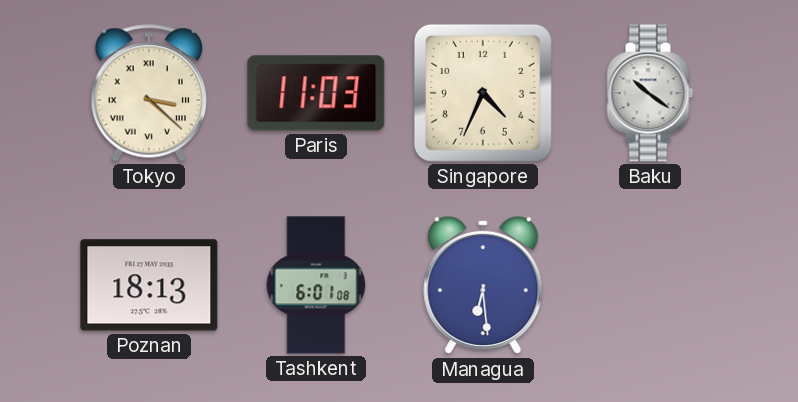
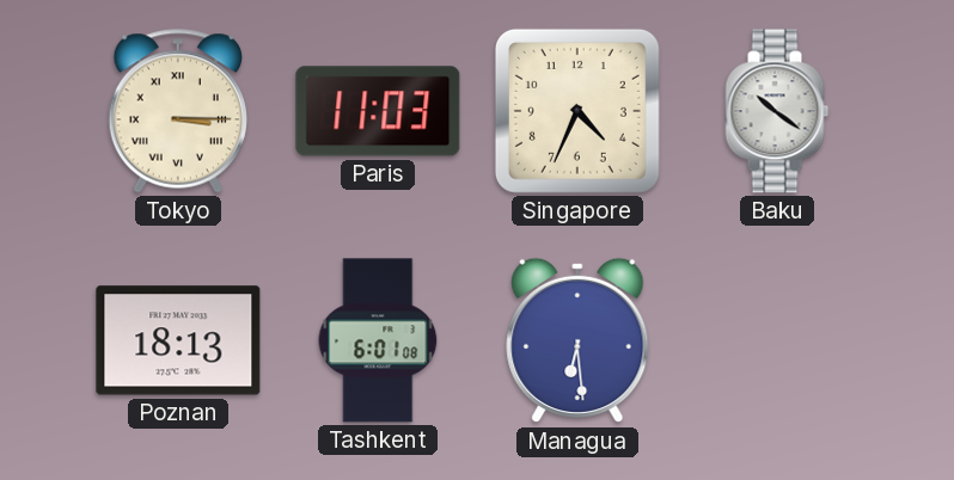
Tokyo: 3:22 -> 3:15
